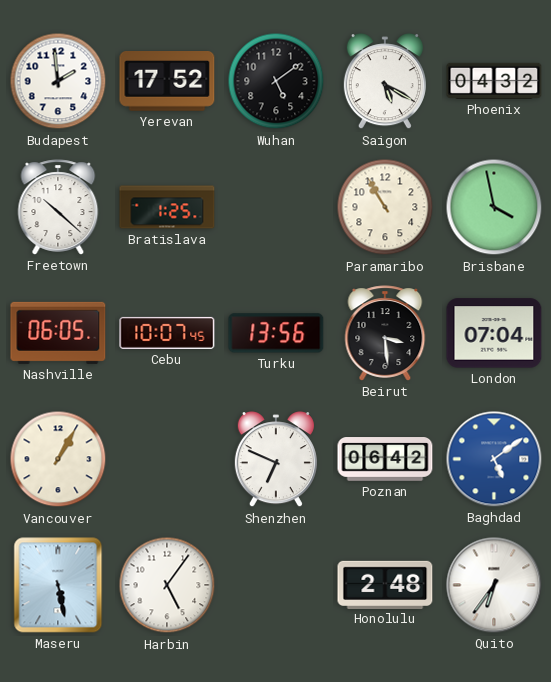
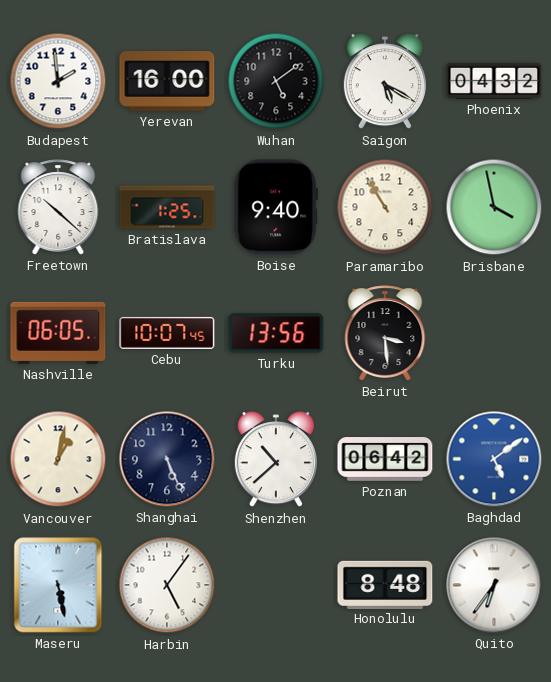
Yerevan: 17:52 -> 16:00
Boise: none -> 9:40
London: 07:04 -> none
Vancouver: 1:05 -> 1:02
Shanghai: none -> 5:26
Shenzhen: 6:49 -> 10:38
Honolulu: 2:48 -> 8:48
